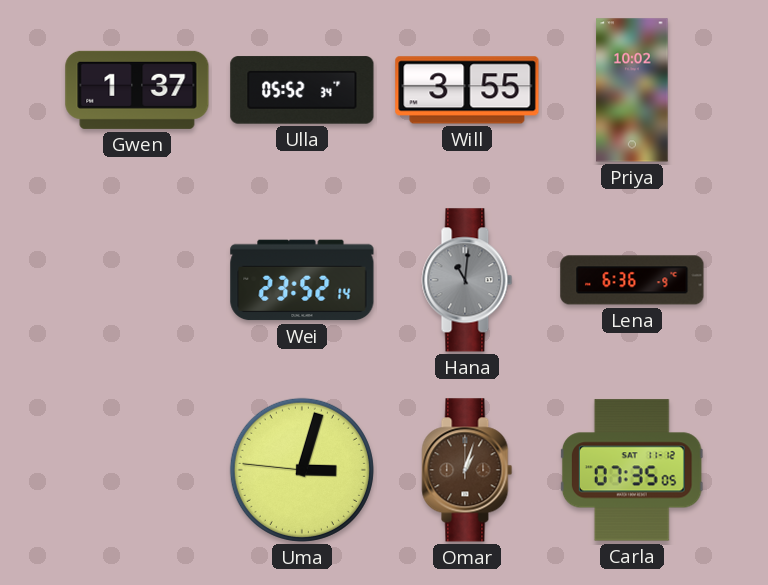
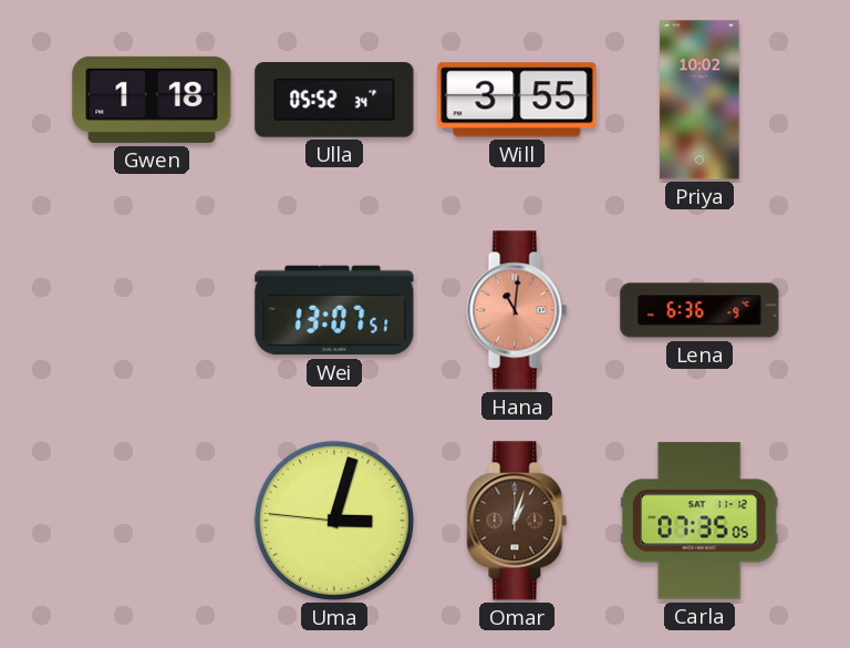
Gwen: 1:37 -> 1:18
Wei: 23:52 -> 13:07
Hana dial: grey -> salmon
